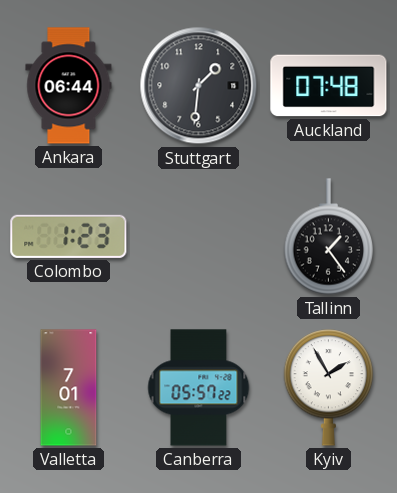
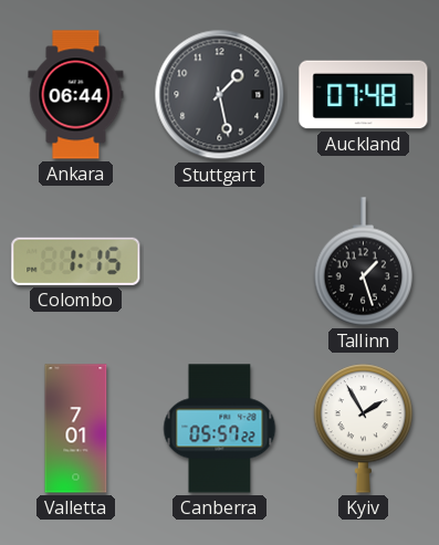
Stuttgart: 1:31 -> 1:28
Colombo: 1:23 -> 1:15
Tallinn: 1:24 -> 1:27
